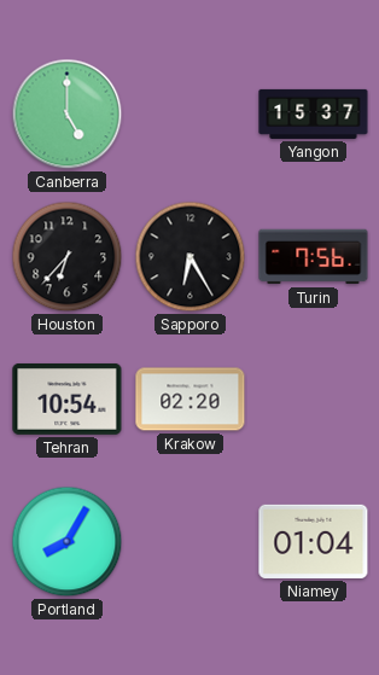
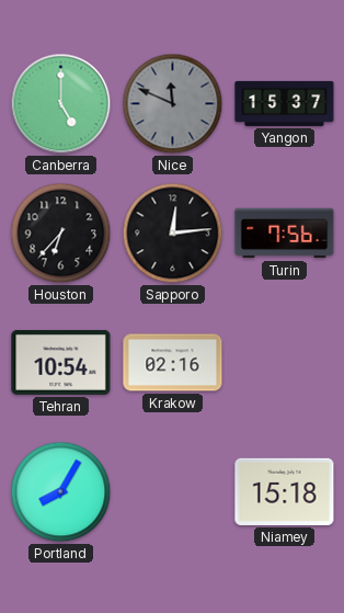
Nice: none -> 11:49
Sapporo: 6:25 -> 12:14
Krakow: 02:20 -> 02:16
Niamey: 01:04 -> 15:18
